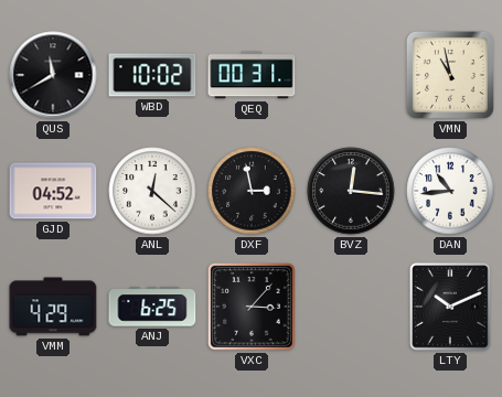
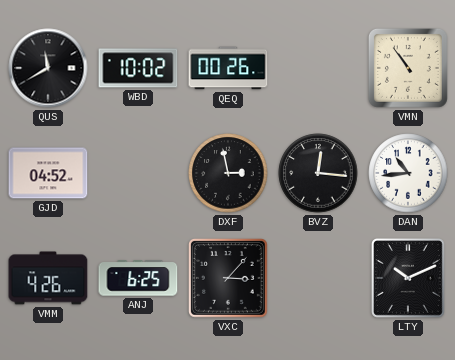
QEQ: 00:31 -> 00:26
VMN: 10:58 -> 10:54
ANL: 12:22 -> none
VMM: 4:29 -> 4:26
